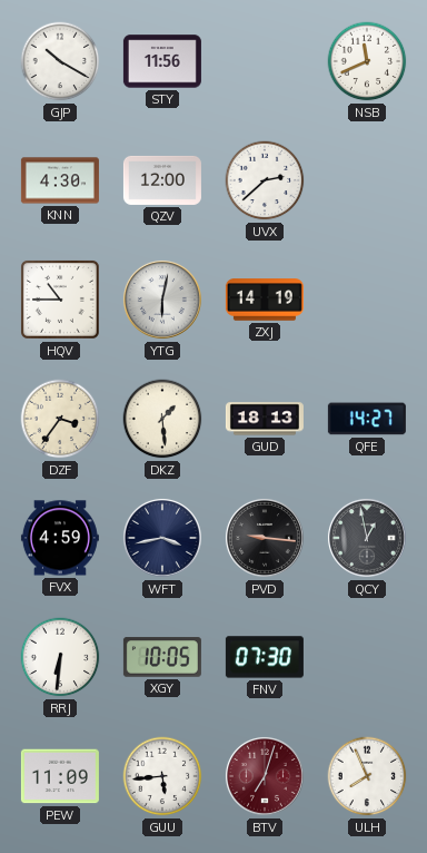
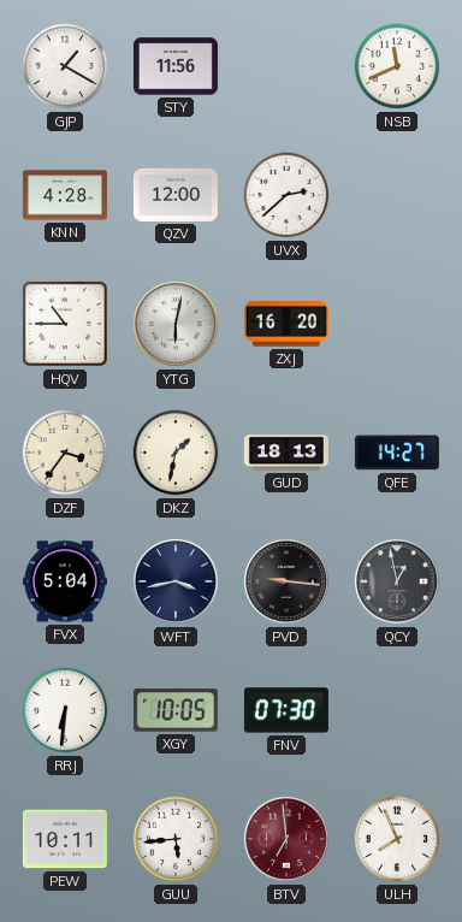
GJP: 10:20 -> 1:20
KNN: 4:30 -> 4:28
ZXJ: 14:19 -> 16:20
DKZ: 1:29 -> 1:32
FVX: 4:59 -> 5:04
PEW: 11:09 -> 10:11
BTV: 7:03 -> 6:59
